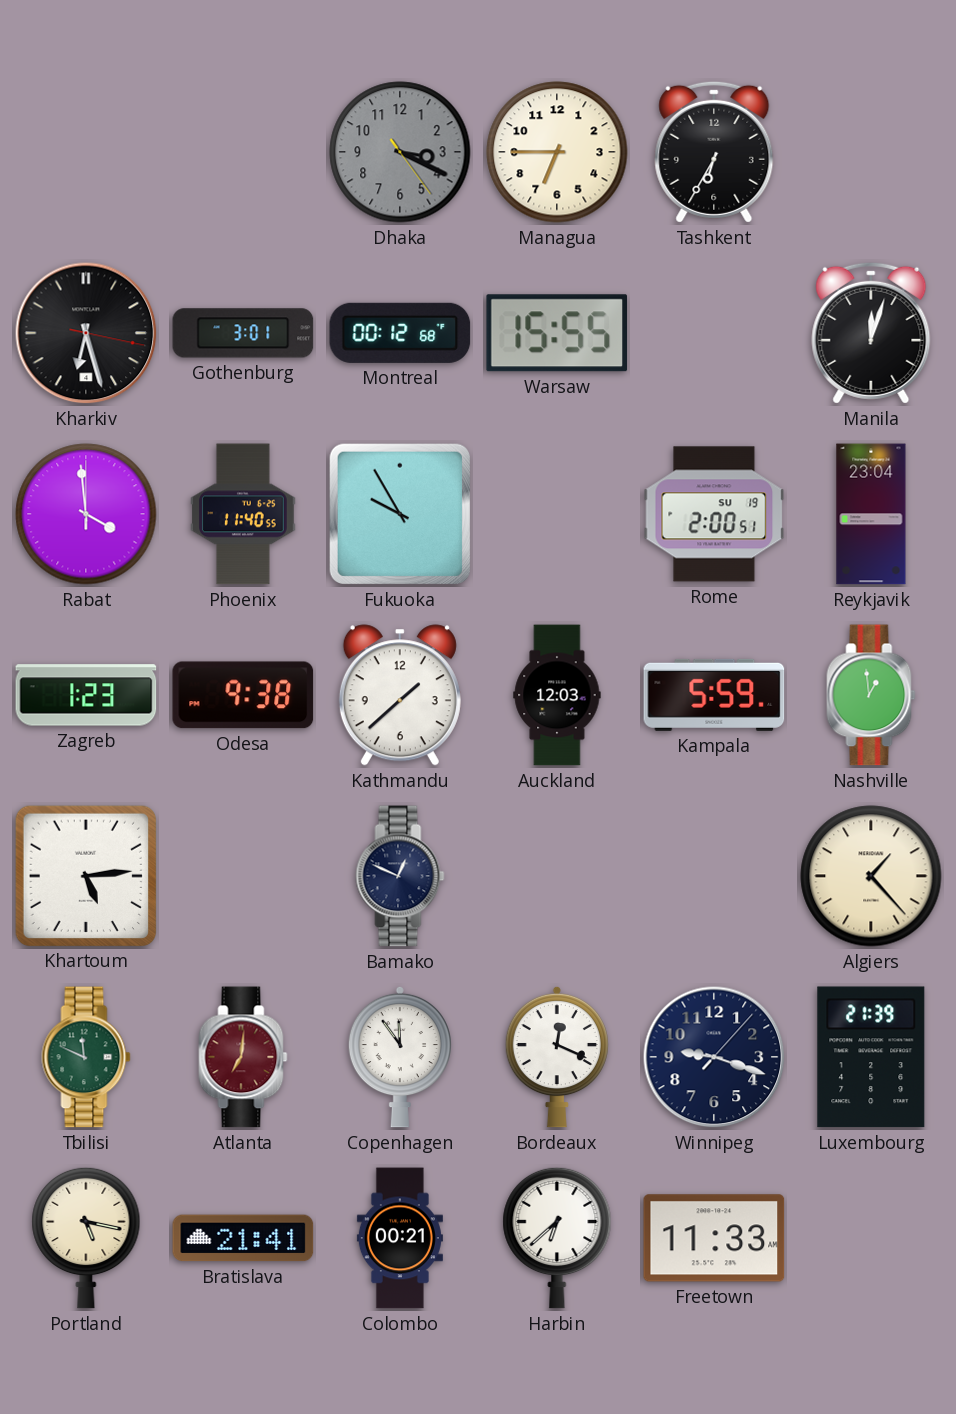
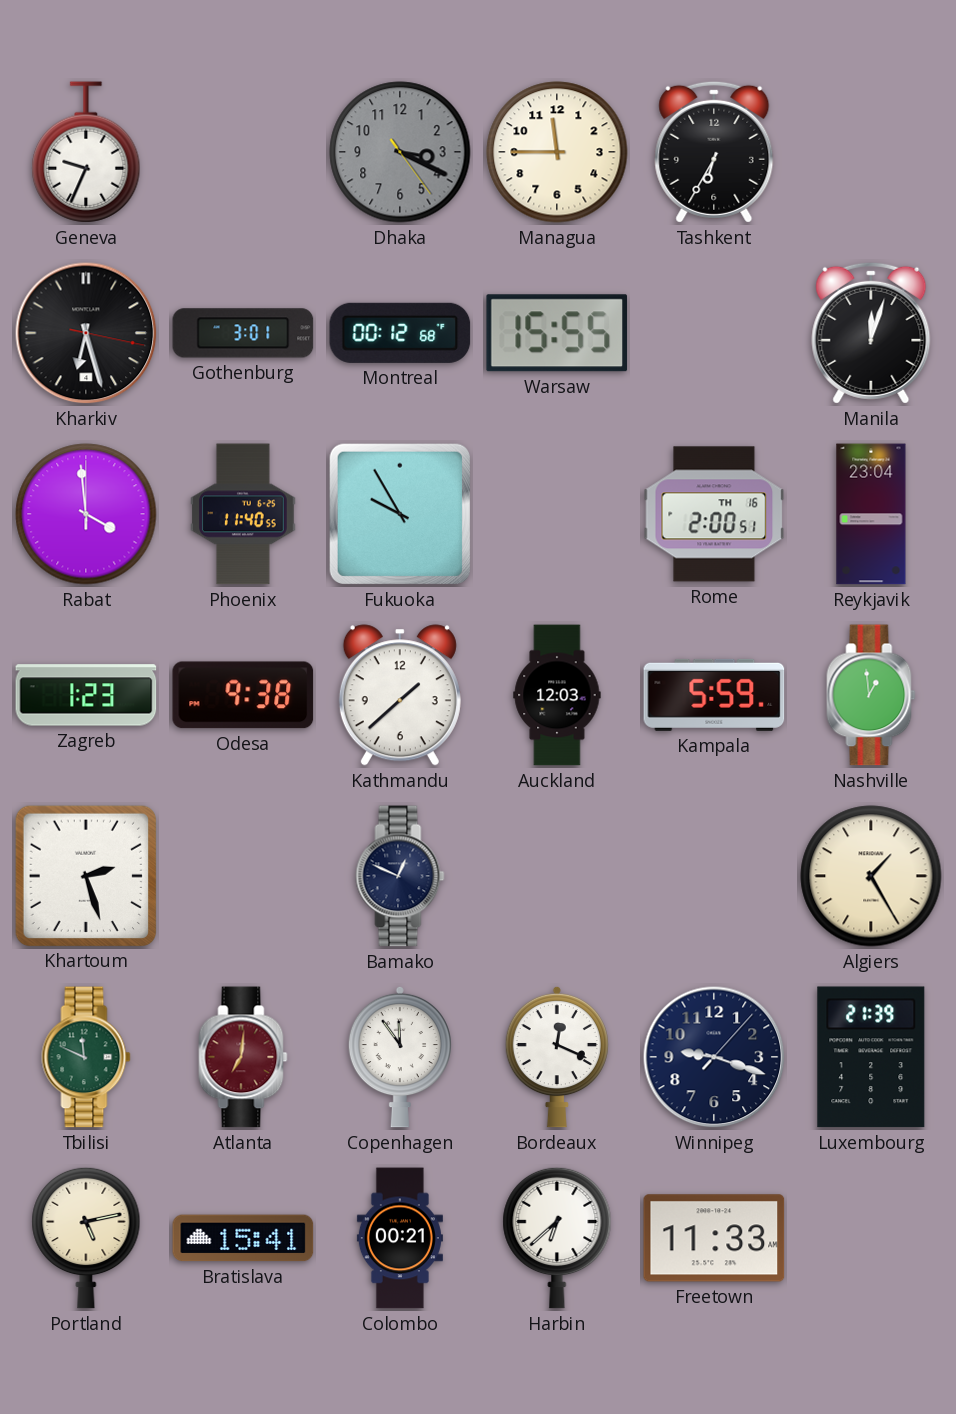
Geneva: none -> 9:34
Managua: 6:45 -> 11:45
Rome date: SU 19 -> TH 16
Khartoum: 5:14 -> 2:27
Algiers: 1:23 -> 1:25
Portland: 5:17 -> 5:13
Bratislava: 21:41 -> 15:41
